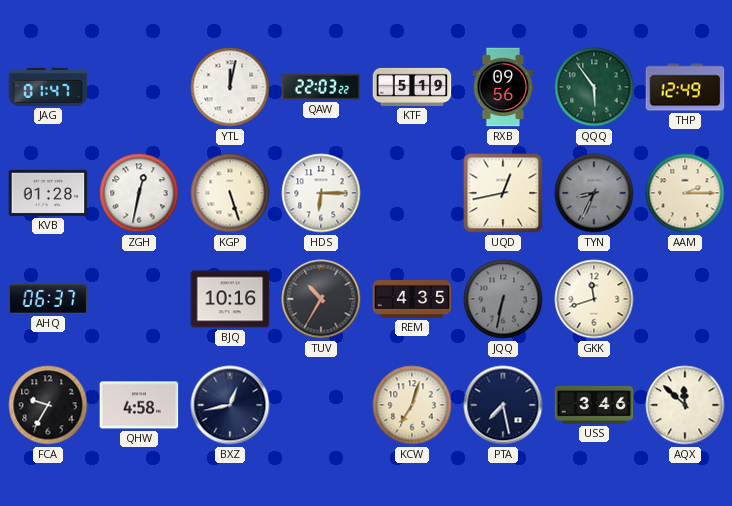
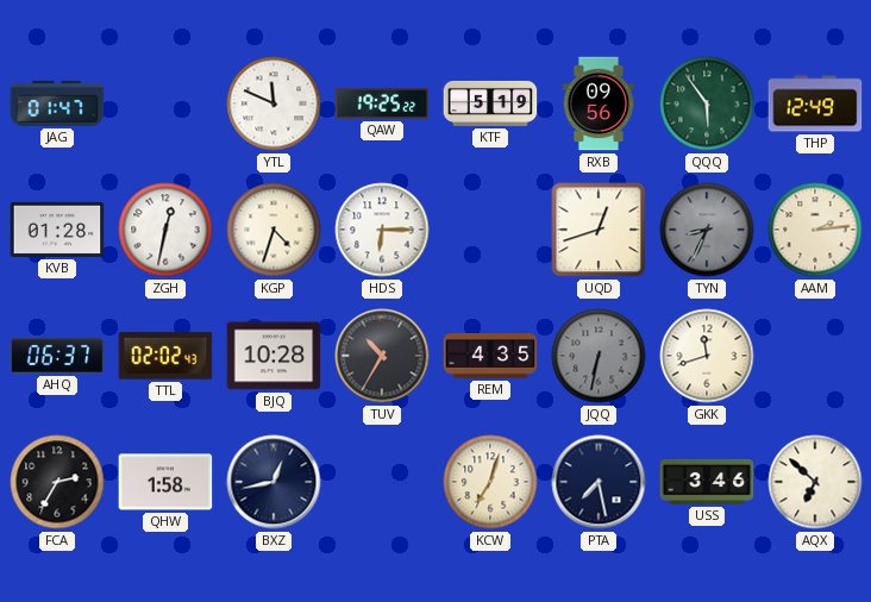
YTL: 12:02 -> 11:49
QAW: 22:03 -> 19:25
KGP: 5:27 -> 4:33
UQD: 12:43 -> 12:42
AAM: 2:15 -> 2:14
TTL: none -> 02:02
BJQ: 10:16 -> 10:28
FCA: 9:35 -> 2:35
QHW: 4:58 -> 1:58
AQX: 11:52 -> 6:52
